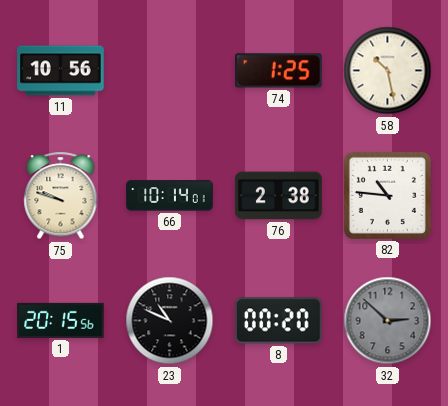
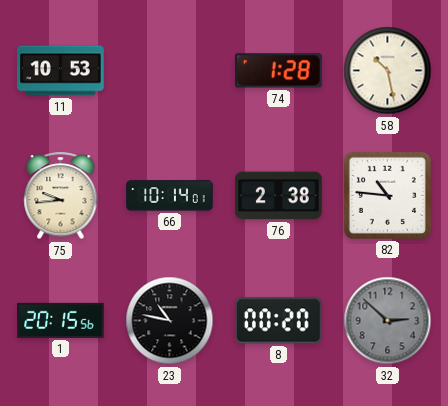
11: 10:56 -> 10:53
74: 1:25 -> 1:28
75: 9:48 -> 9:44
23: 10:49 -> 10:47
